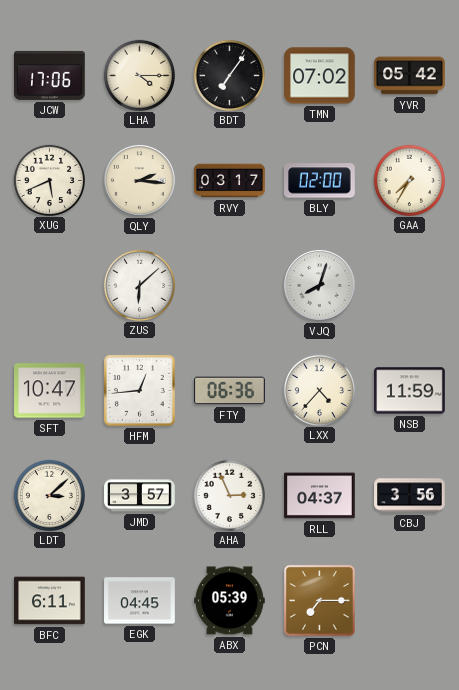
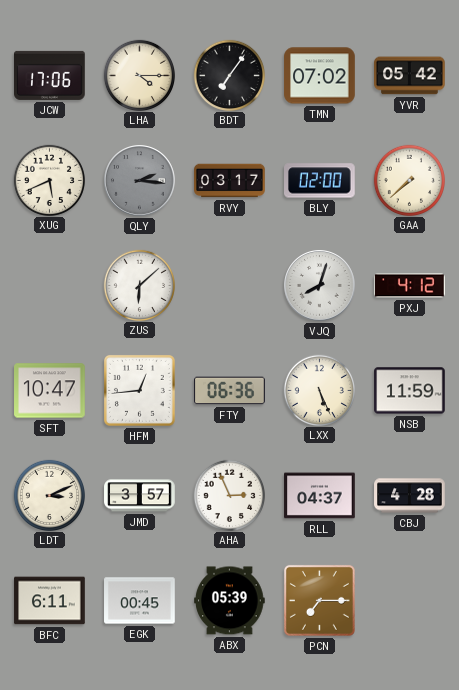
QLY dial: cream -> grey
GAA: 7:35 -> 7:38
PXJ: none -> 4:12
LXX: 4:37 -> 5:26
LDT: 3:08 -> 3:11
CBJ: 3:56 -> 4:28
EGK: 04:45 -> 00:45
